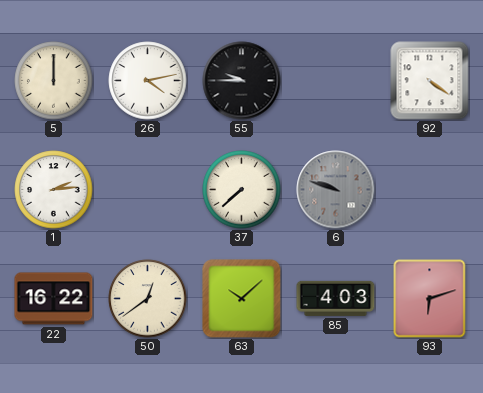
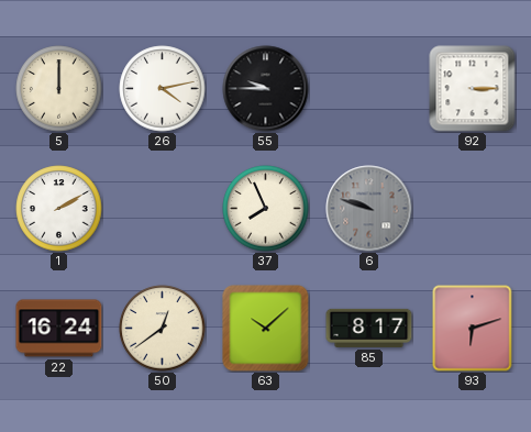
92: 4:21 -> 3:15
1: 2:14 -> 2:10
37: 7:38 -> 7:56
22: 16:22 -> 16:24
85: 4:03 -> 8:17
